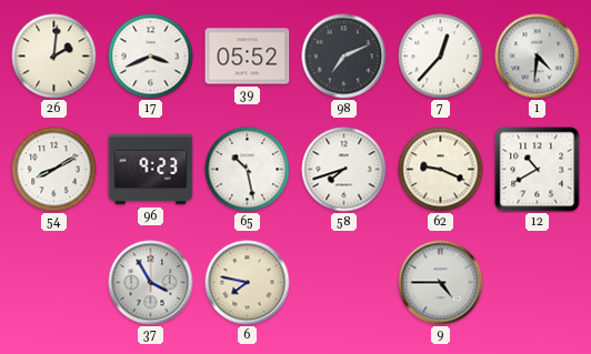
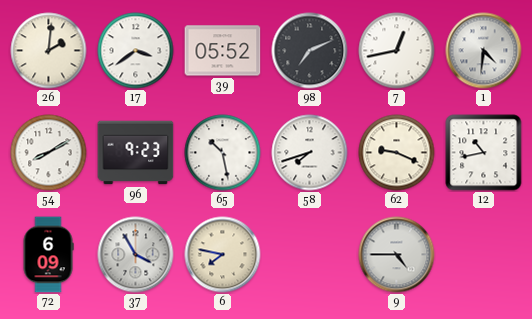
17: 3:41 -> 3:39
7: 12:37 -> 12:43
12: 10:40 -> 10:43
72: none -> 6:09
